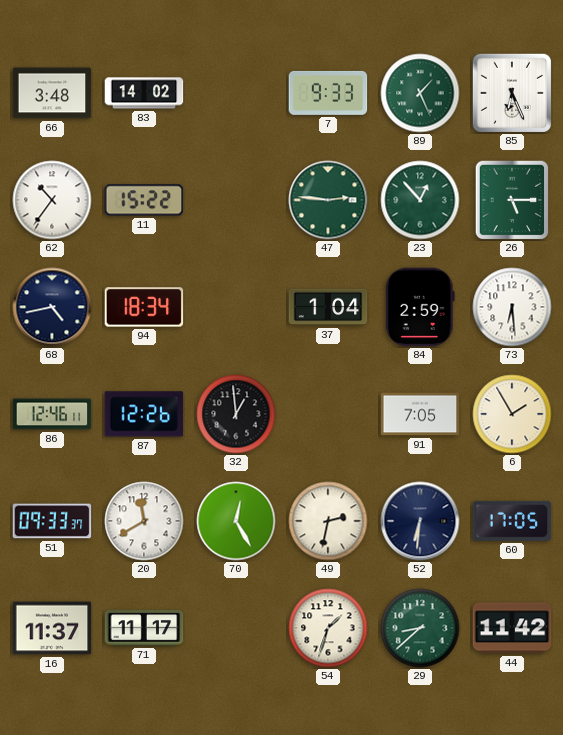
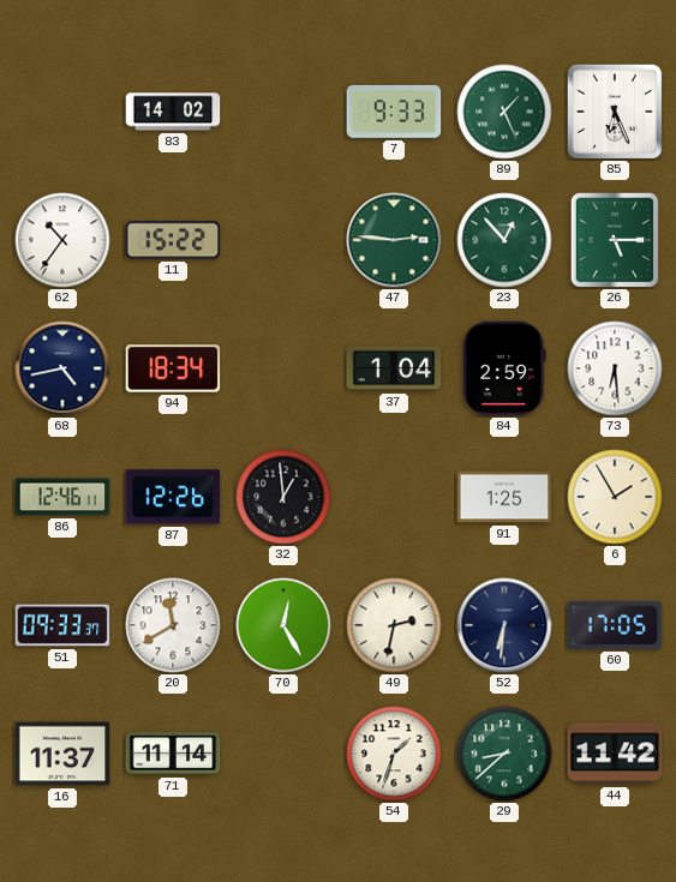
66: 3:48 -> none
91: 7:05 -> 1:25
71: 11:17 -> 11:14
